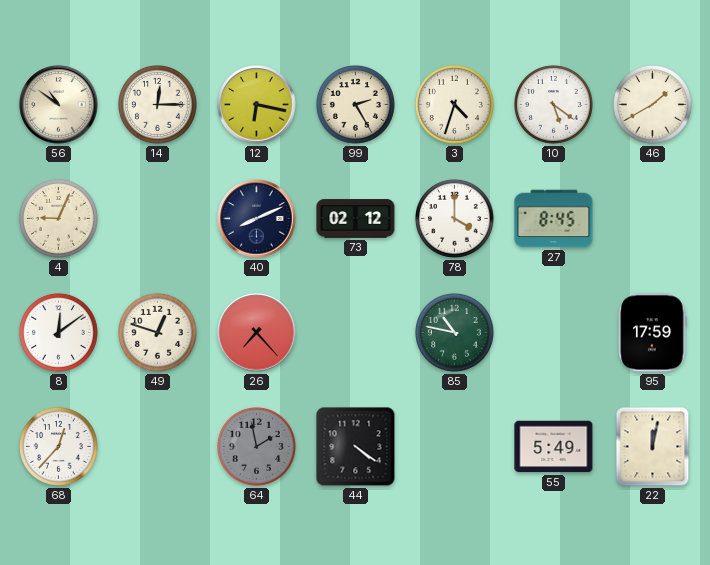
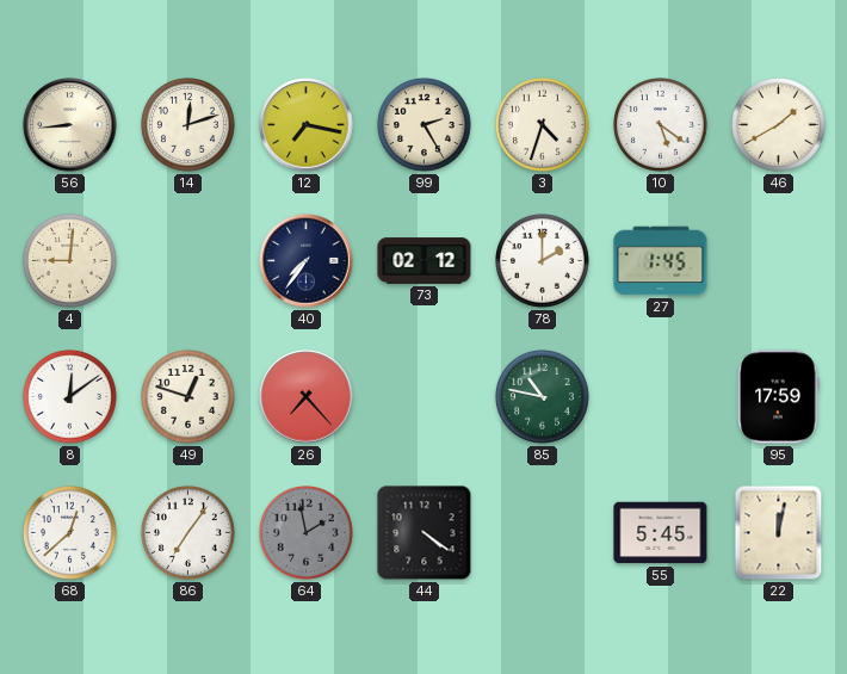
56: 10:51 -> 8:44
14: 12:15 -> 12:12
12: 6:17 -> 7:17
4: 9:04 -> 9:01
40: 8:11 -> 7:36
78: 4:00 -> 2:00
27: 8:45 -> 1:45
68: 12:37 -> 12:38
86: none -> 7:06
55: 5:49 -> 5:45
